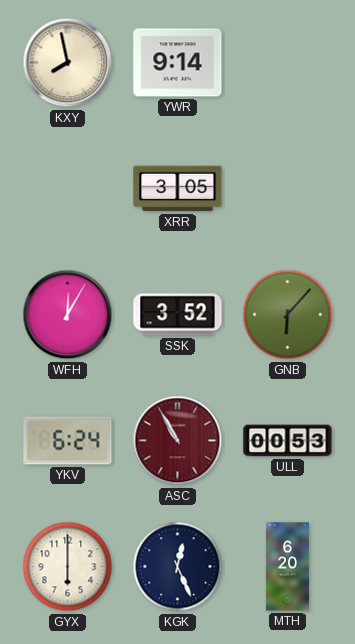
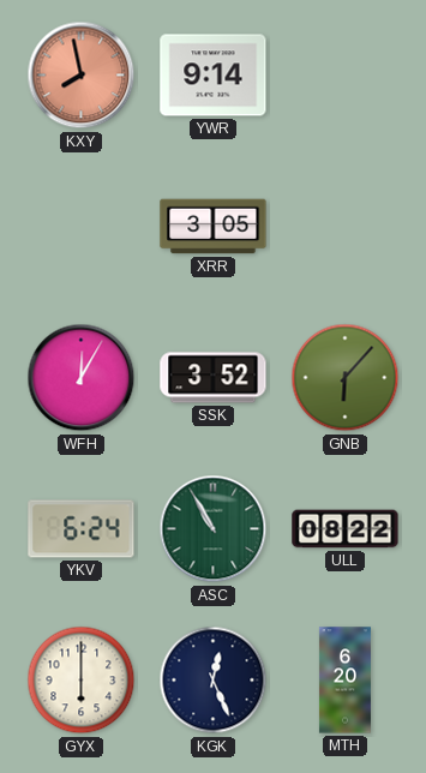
KXY dial: cream -> salmon
ASC dial: burgundy -> green
ULL: 00:53 -> 08:22
